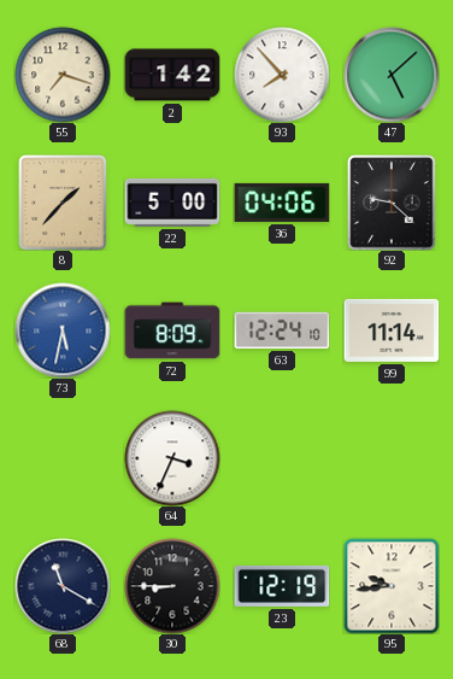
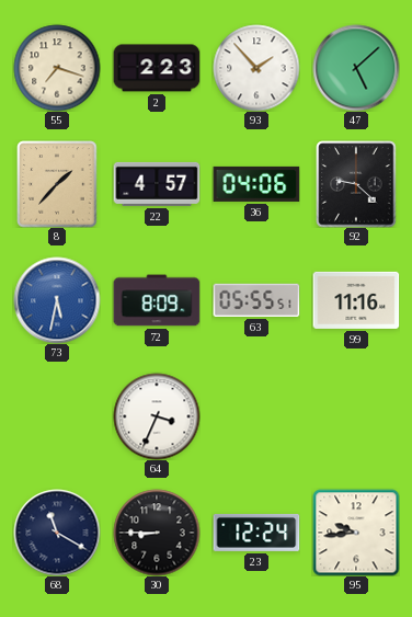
2: 1:42 -> 2:23
93: 7:53 -> 1:53
22: 5:00 -> 4:57
63: 12:24 -> 05:55
99: 11:14 -> 11:16
23: 12:19 -> 12:24
